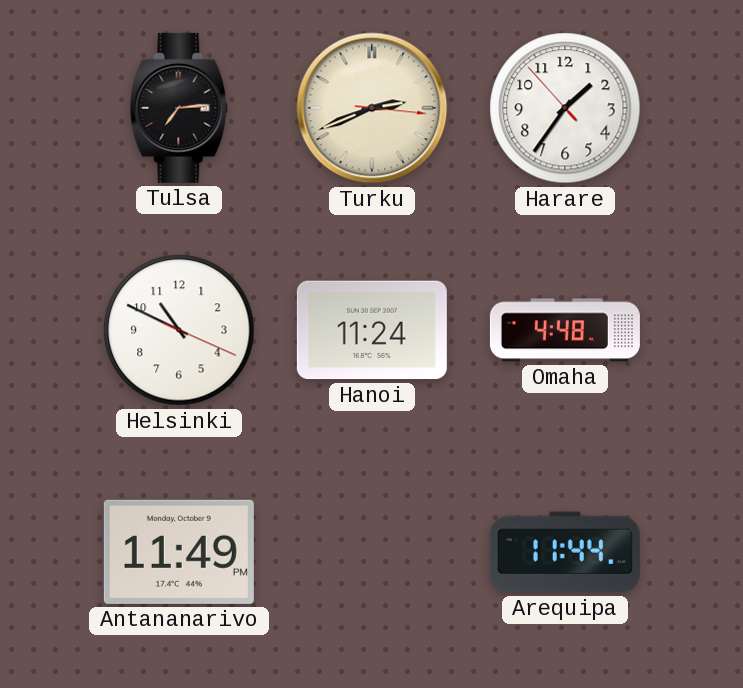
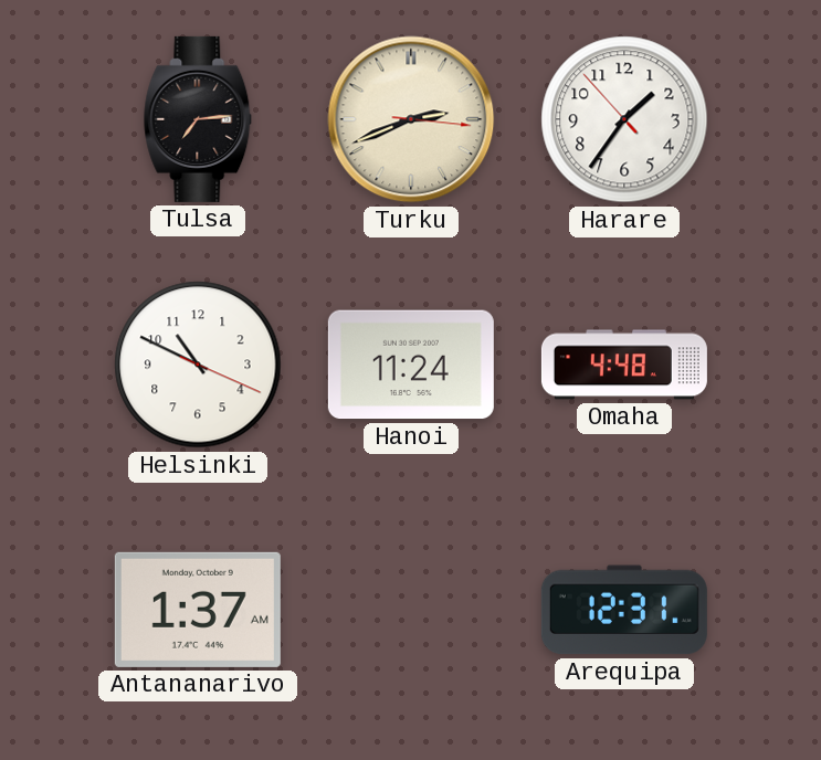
Antananarivo: 11:49 -> 1:37
Arequipa: 11:44 -> 12:31
